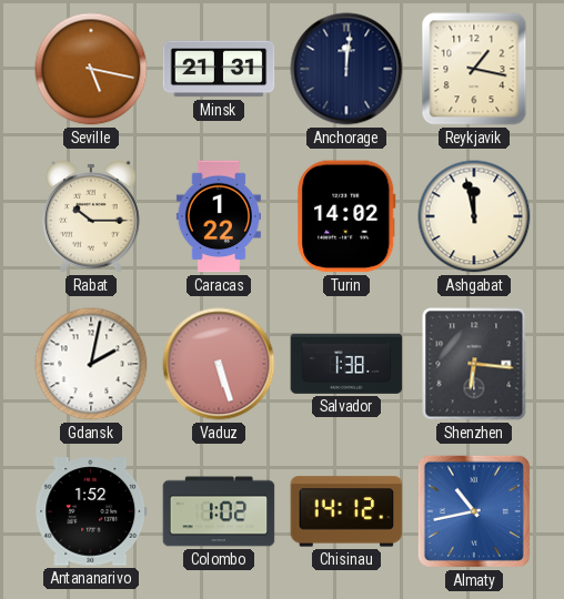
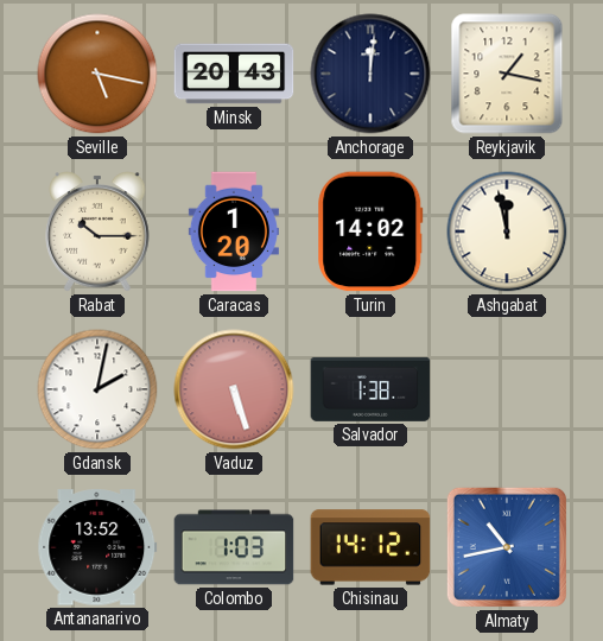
Minsk: 21:31 -> 20:43
Caracas: 1:22 -> 1:20
Shenzhen: 6:16 -> none
Antananarivo: 1:52 -> 13:52
Colombo: 1:02 -> 1:03
